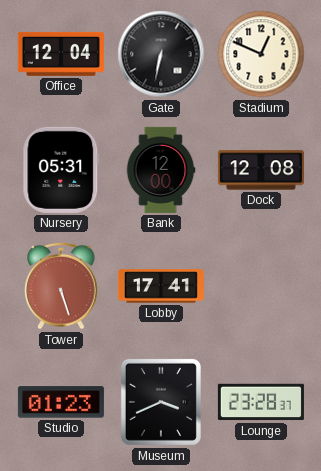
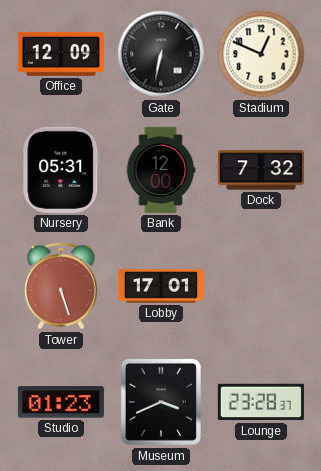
Office: 12:04 -> 12:09
Dock: 12:08 -> 7:32
Lobby: 17:41 -> 17:01
